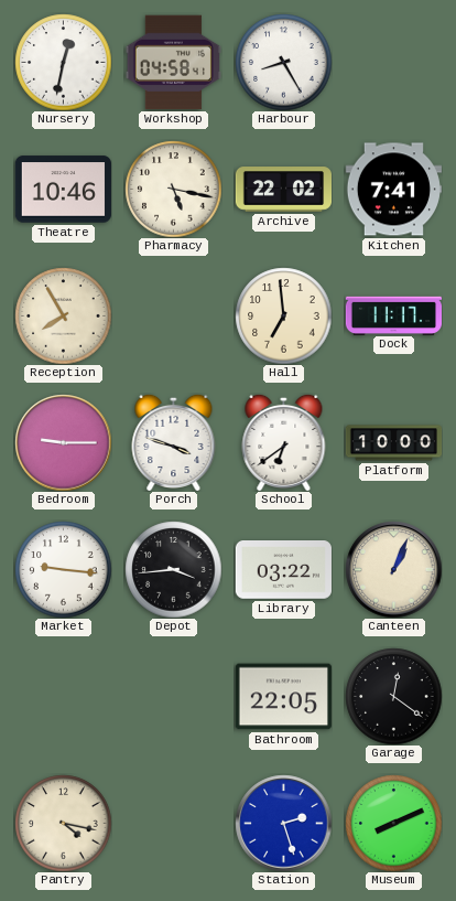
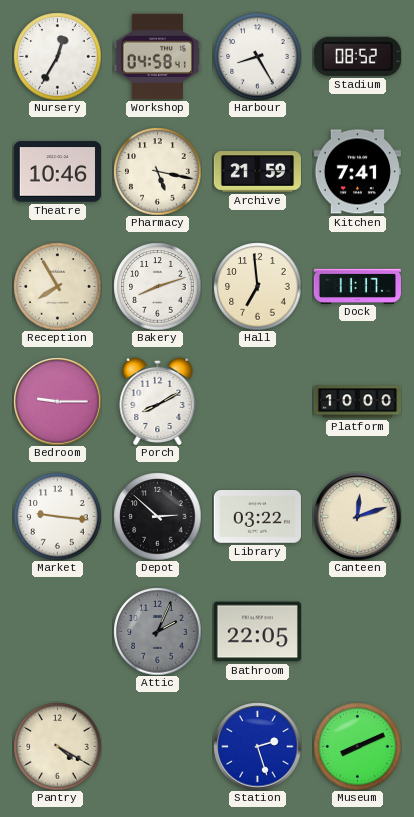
Nursery: 12:32 -> 12:35
Stadium: none -> 08:52
Archive: 22:02 -> 21:59
Bakery: none -> 8:12
Porch: 3:48 -> 8:10
School: 6:39 -> none
Depot: 3:44 -> 2:52
Canteen: 1:04 -> 12:12
Attic: none -> 2:04
Garage: 12:21 -> none
Pantry: 4:17 -> 4:20
